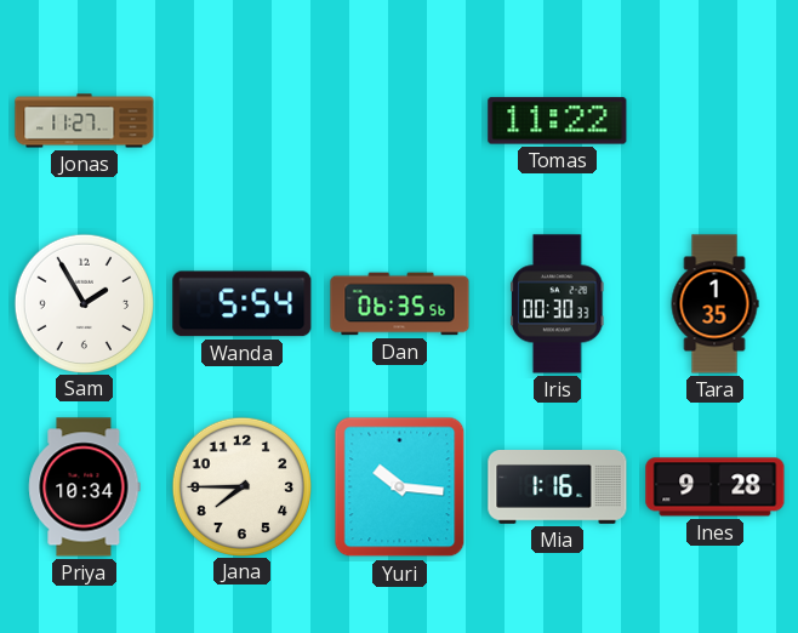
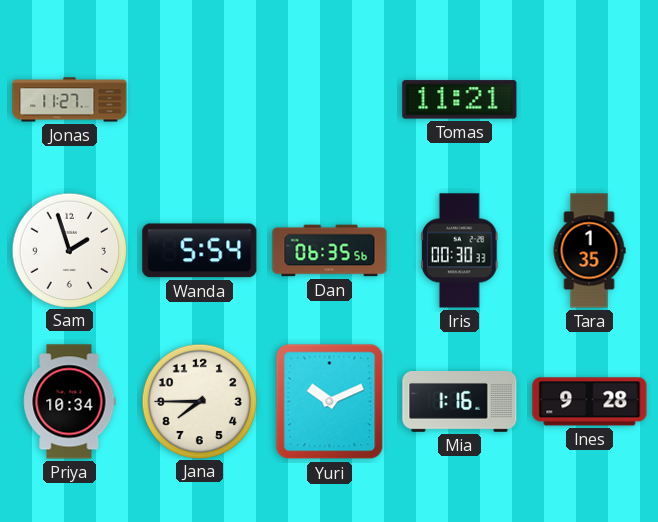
Tomas: 11:22 -> 11:21
Sam: 1:55 -> 1:57
Yuri: 10:16 -> 10:11
